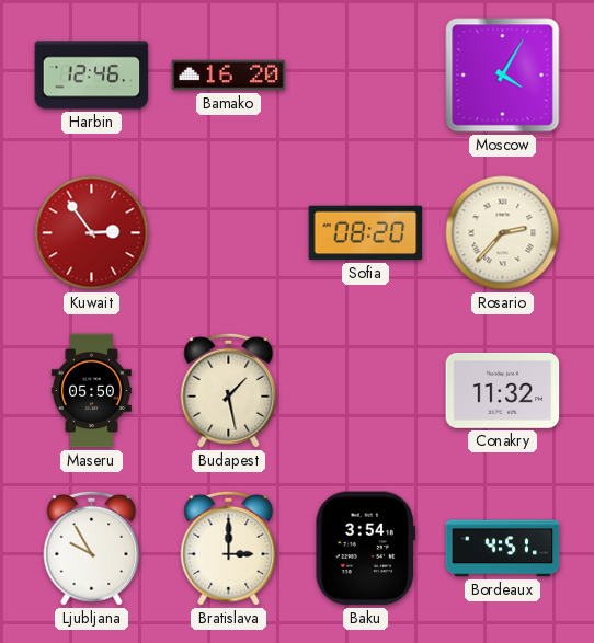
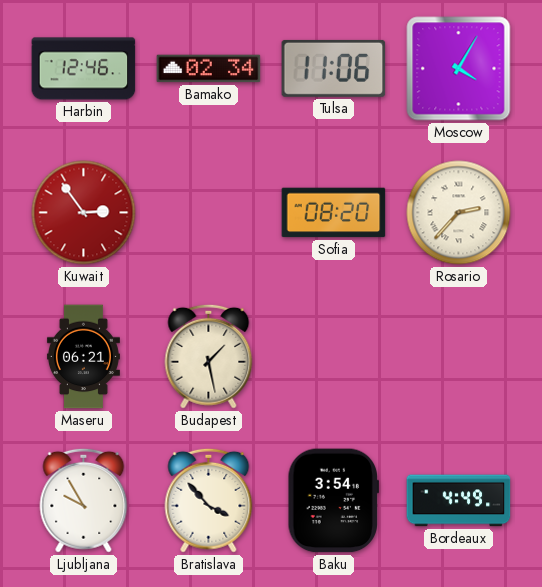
Bamako: 16:20 -> 02:34
Tulsa: none -> 11:06
Maseru: 05:50 -> 06:21
Conakry: 11:32 -> none
Bratislava: 3:00 -> 3:53
Bordeaux: 4:51 -> 4:49
